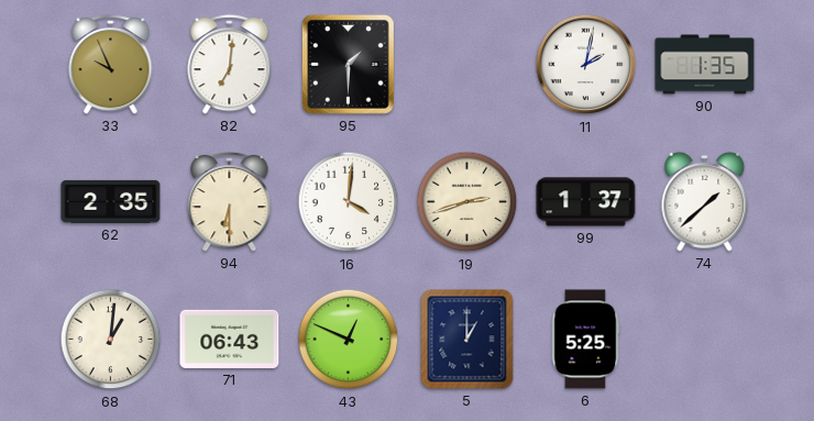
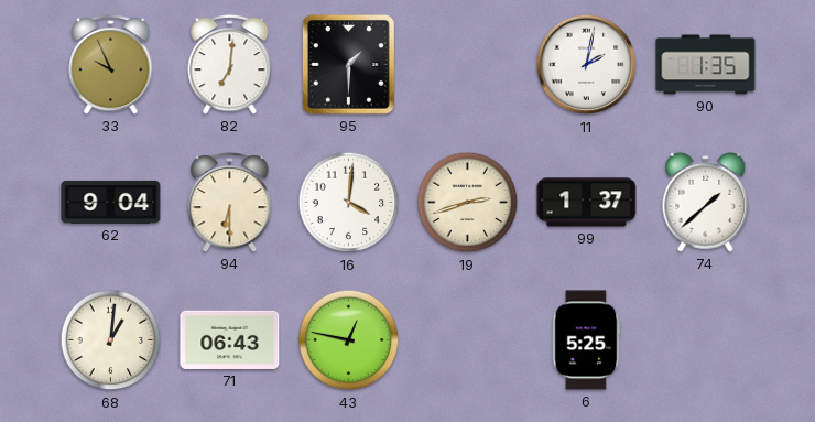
62: 2:35 -> 9:04
43: 12:49 -> 12:47
5: 1:00 -> none
